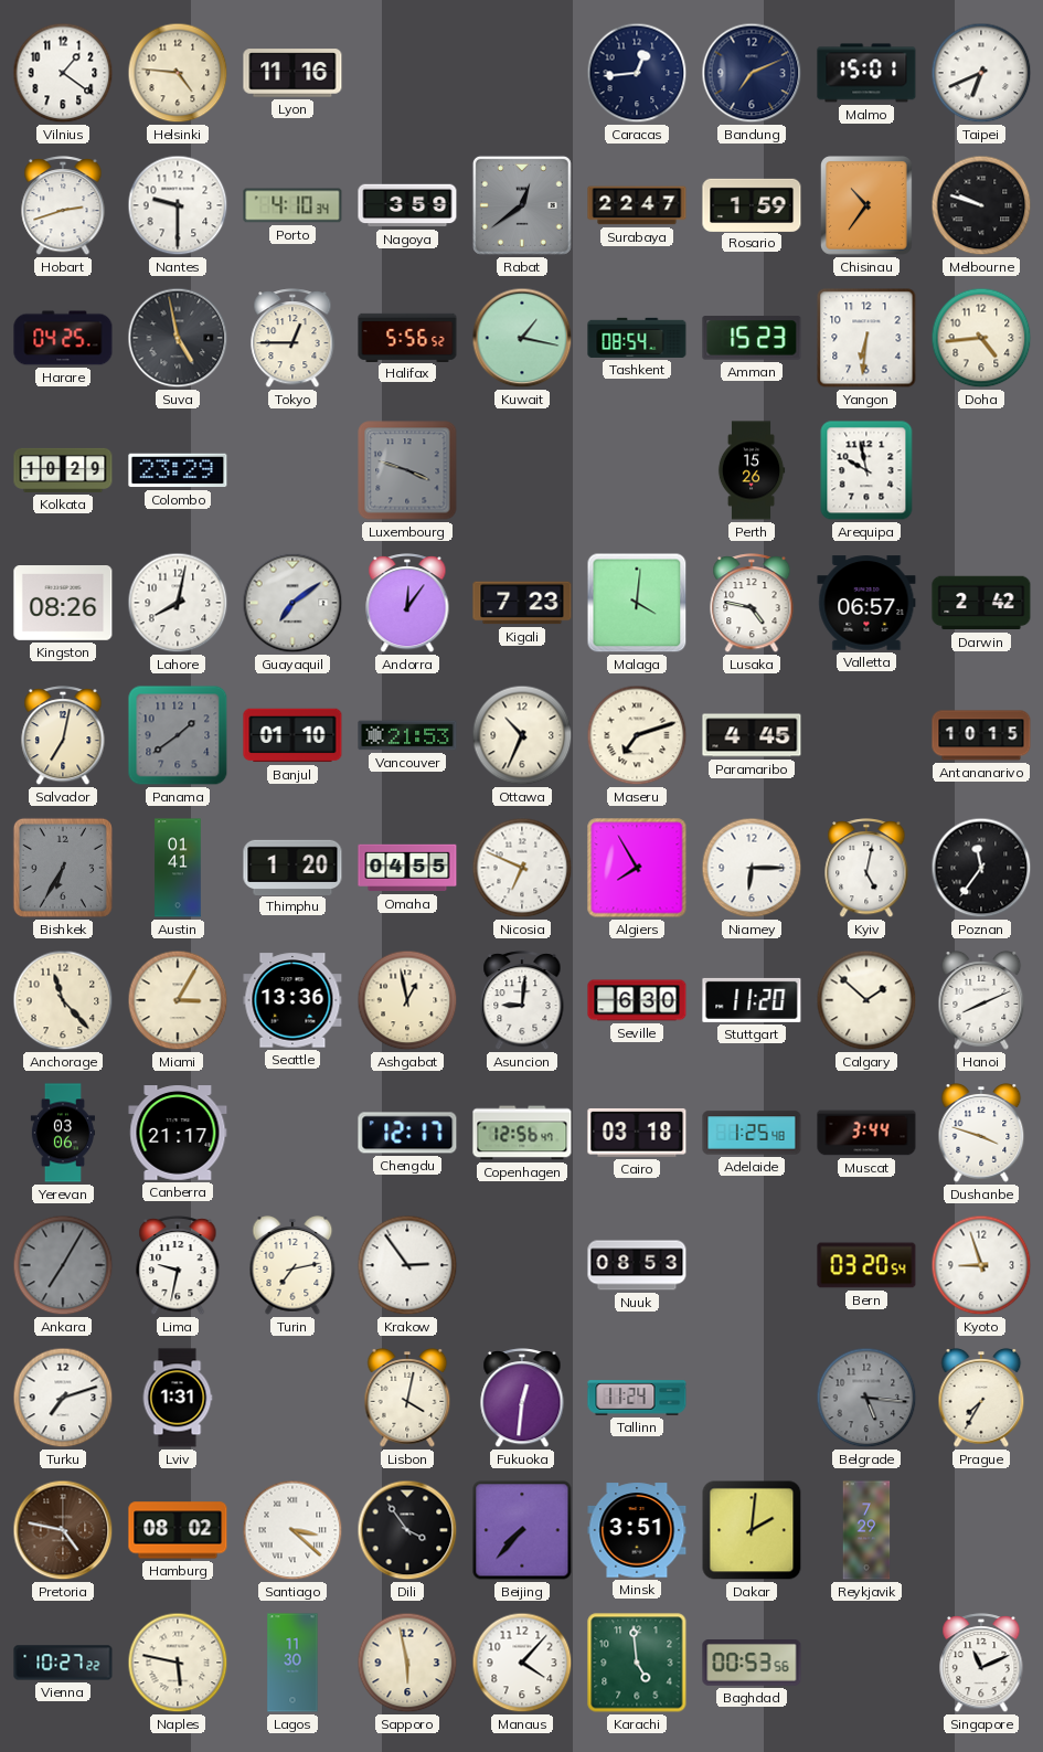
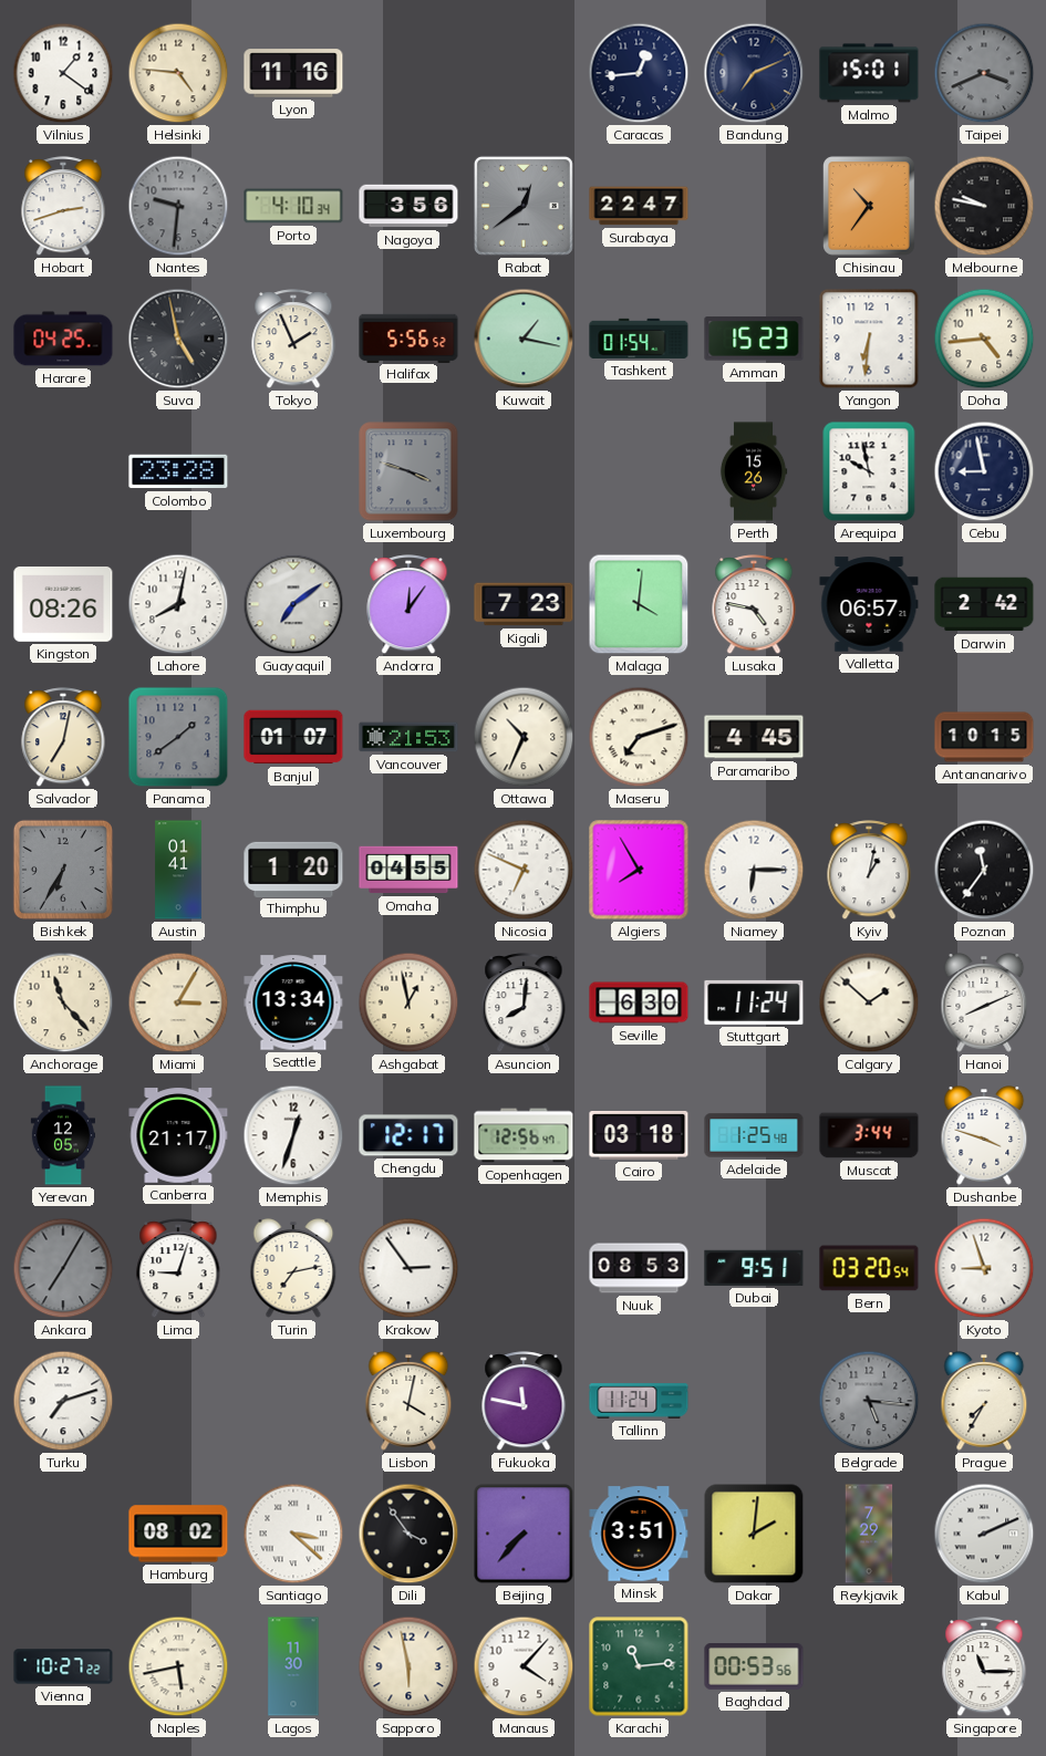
Taipei: 6:41 -> 3:41
Taipei dial: white -> grey
Nantes: 9:30 -> 9:31
Nantes dial: white -> grey
Nagoya: 3:59 -> 3:56
Rosario: 1:59 -> none
Melbourne: 9:48 -> 9:47
Tokyo: 12:45 -> 1:56
Tashkent: 08:54 -> 01:54
Kolkata: 10:29 -> none
Colombo: 23:29 -> 23:28
Cebu: none -> 8:58
Banjul: 01:10 -> 01:07
Kyiv: 5:02 -> 1:02
Seattle: 13:36 -> 13:34
Asuncion: 9:01 -> 8:01
Stuttgart: 11:20 -> 11:24
Yerevan: 03:06 -> 12:05
Memphis: none -> 12:33
Lima: 9:32 -> 9:03
Dubai: none -> 9:51
Lviv: 1:31 -> none
Fukuoka: 12:31 -> 11:47
Pretoria: 4:47 -> none
Kabul: none -> 2:11
Naples: 5:47 -> 5:43
Karachi: 4:59 -> 11:14
Singapore: 11:11 -> 11:15
